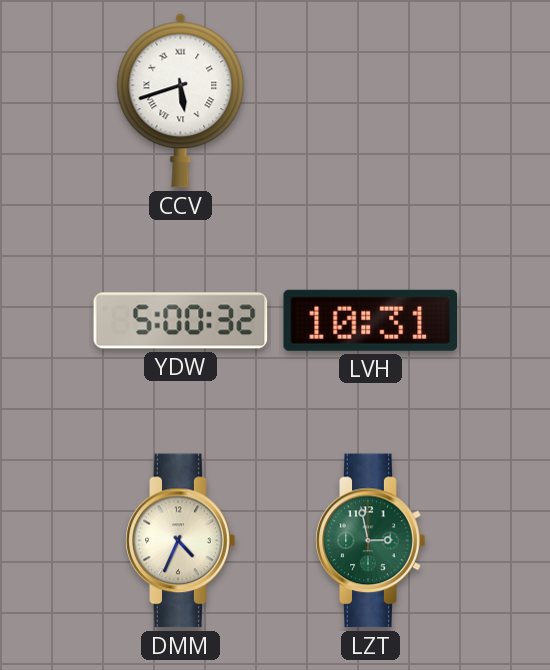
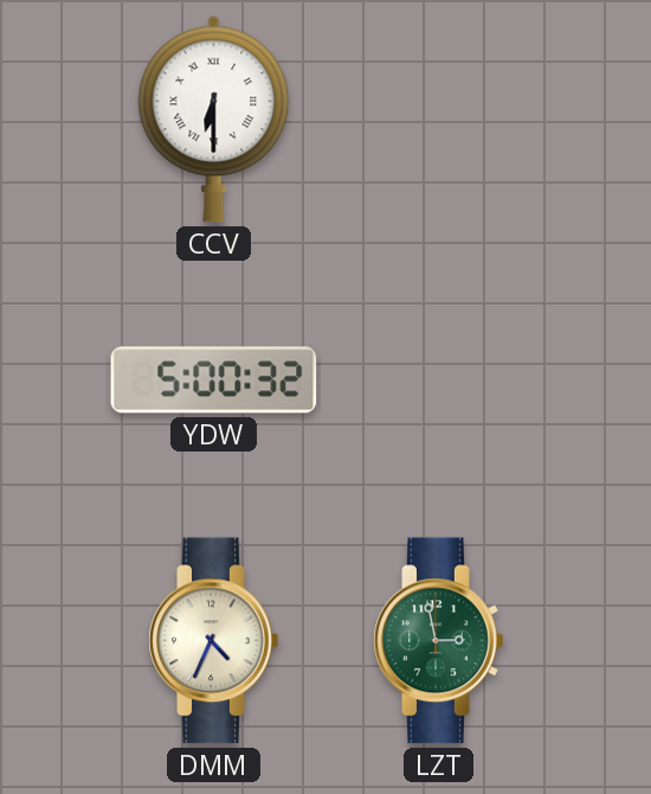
CCV: 5:42 -> 6:30
LVH: 10:31 -> none
